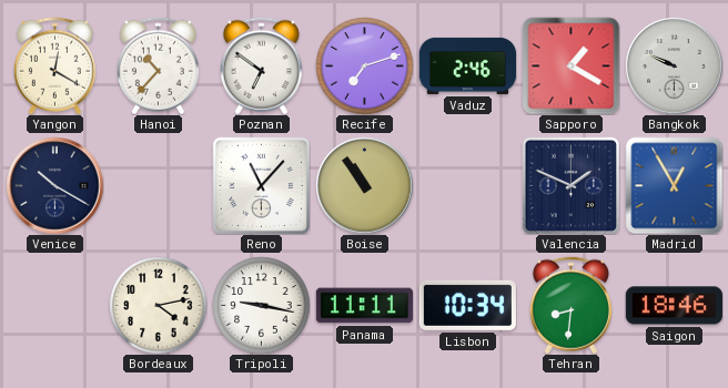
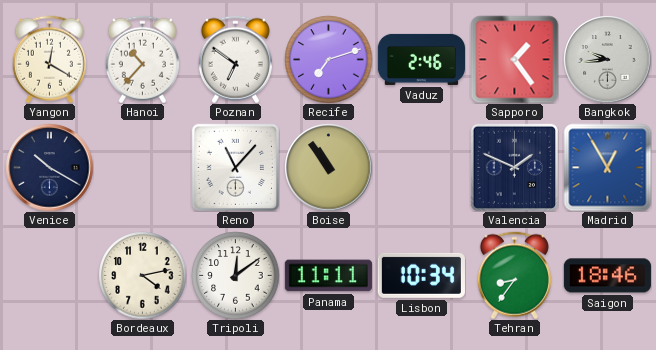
Sapporo: 1:20 -> 1:24
Bangkok: 9:49 -> 9:44
Tripoli: 9:17 -> 12:09
Tehran: 8:31 -> 8:36
